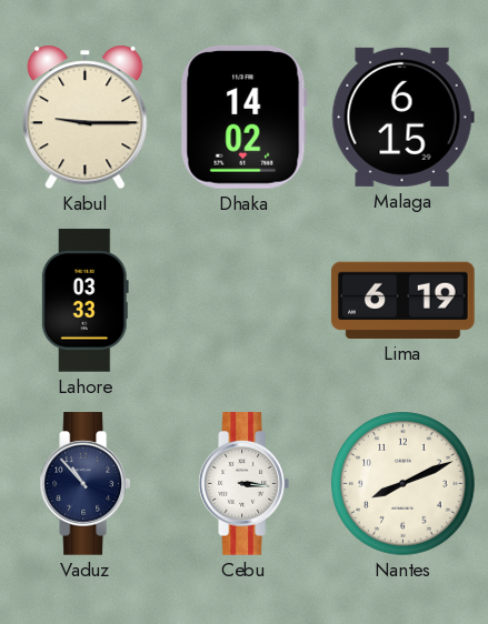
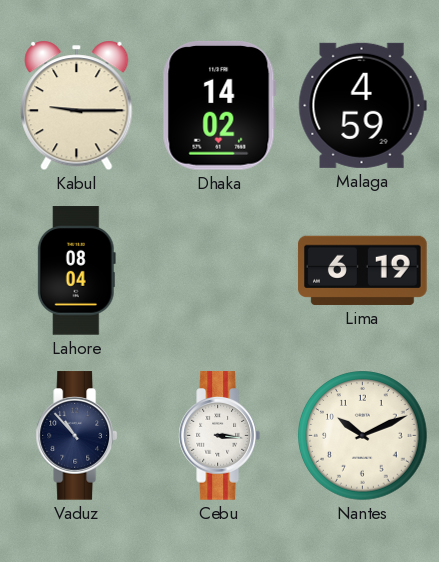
Malaga: 6:15 -> 4:59
Lahore: 03:33 -> 08:04
Nantes: 8:11 -> 10:11
